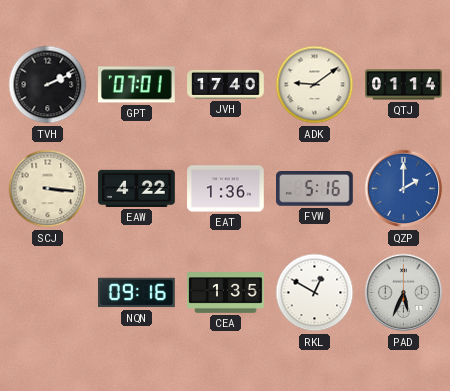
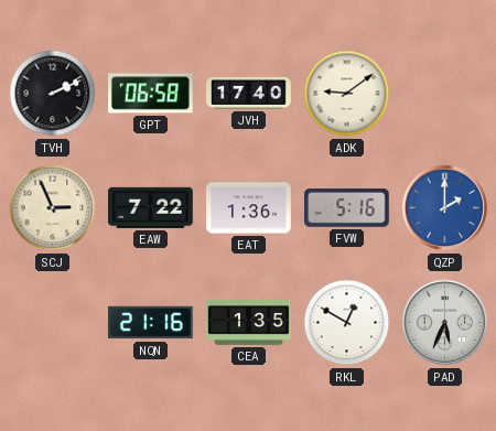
GPT: 07:01 -> 06:58
QTJ: 01:14 -> none
SCJ: 3:16 -> 2:56
EAW: 4:22 -> 7:22
NQN: 09:16 -> 21:16
